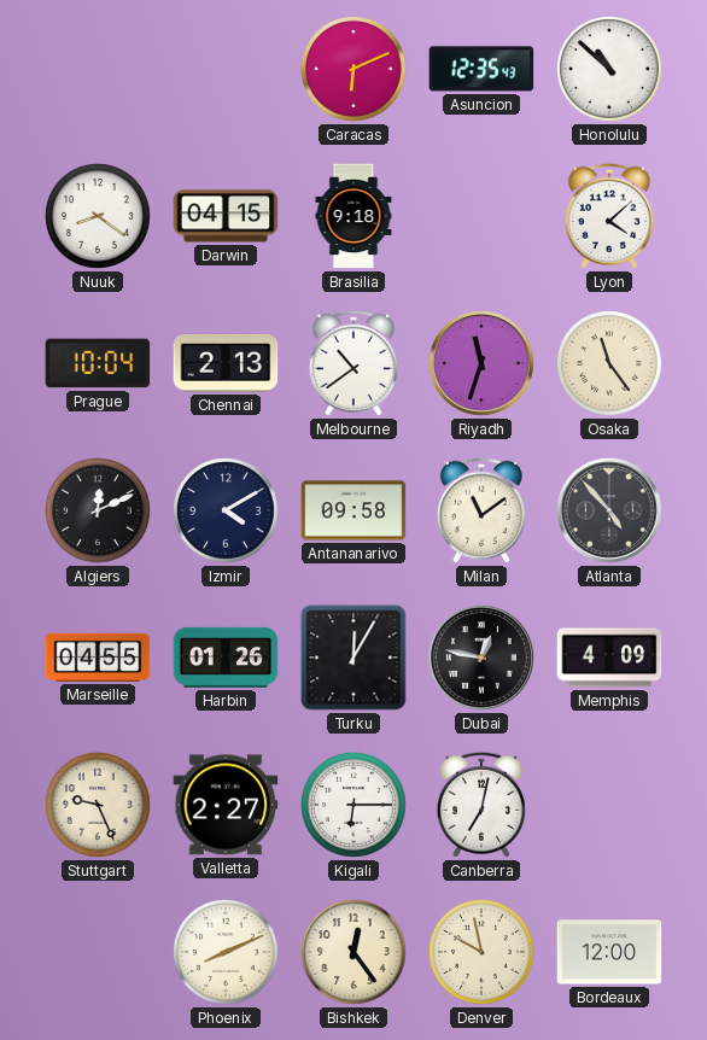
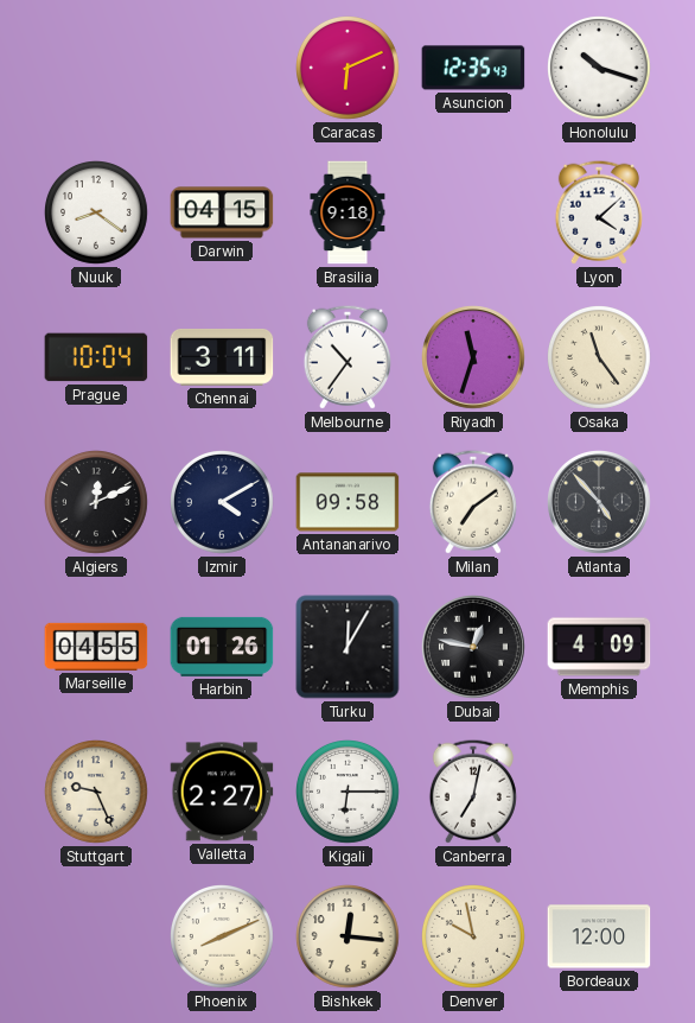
Honolulu: 10:52 -> 10:18
Chennai: 2:13 -> 3:11
Melbourne: 10:39 -> 10:36
Milan: 11:09 -> 7:09
Bishkek: 12:24 -> 12:16
